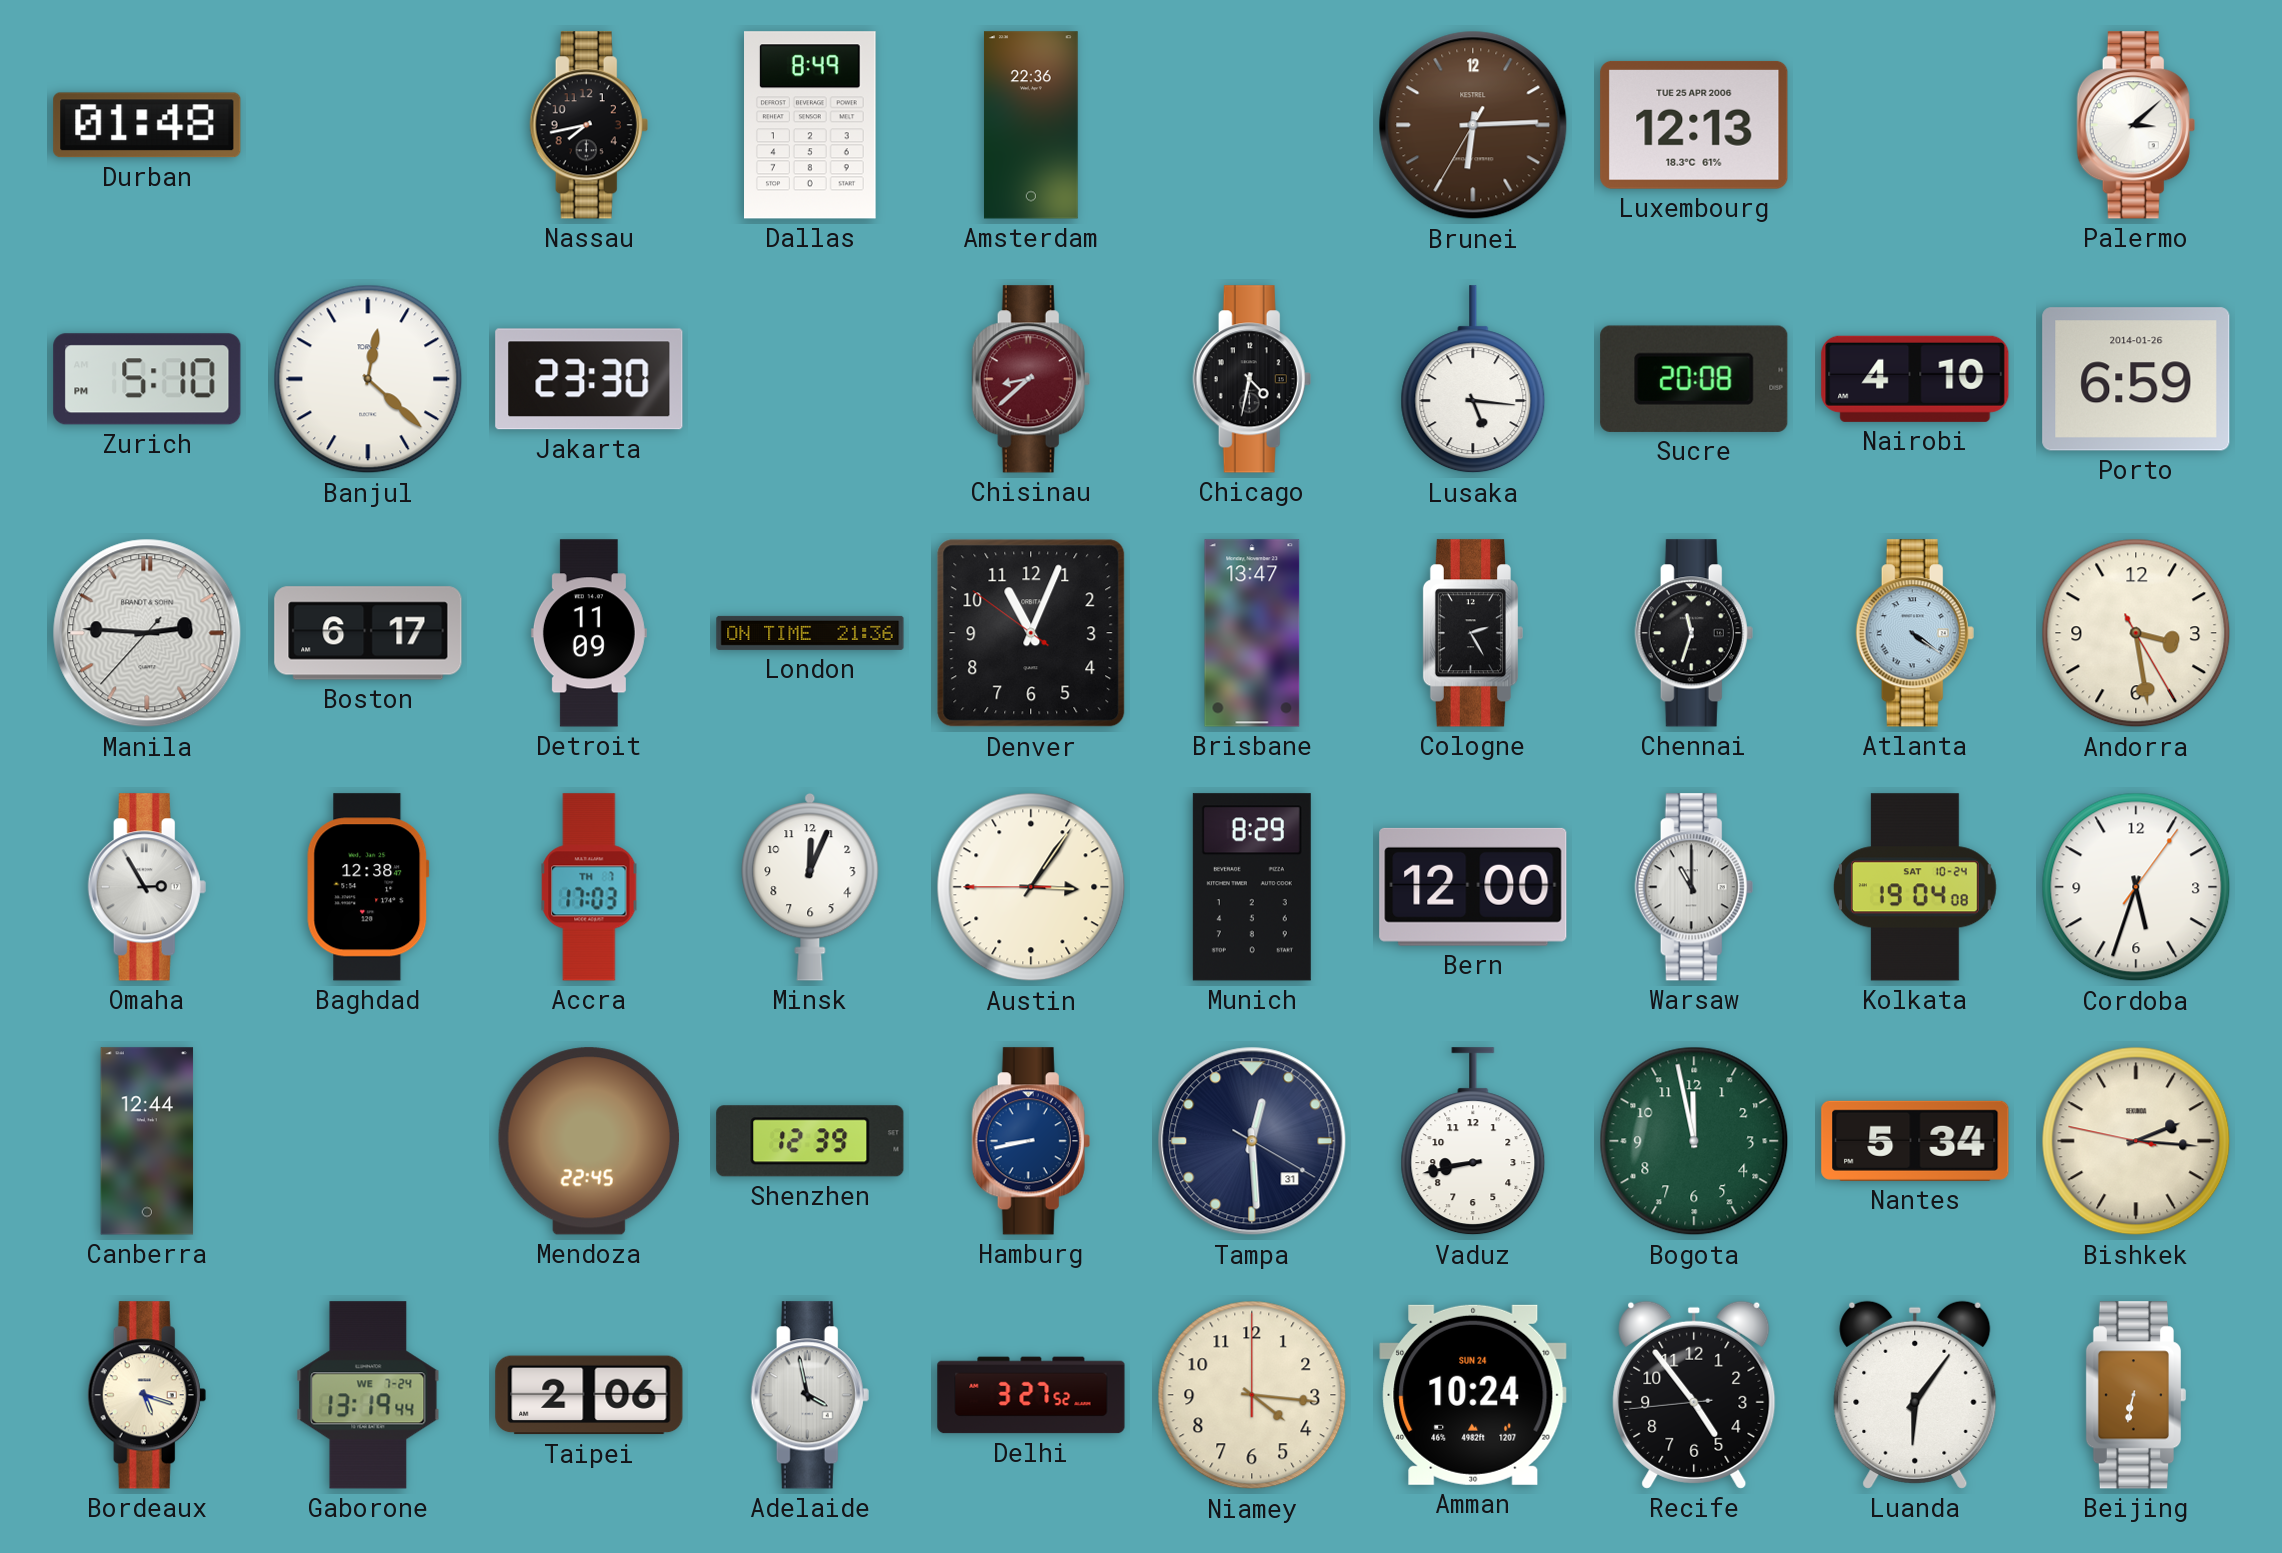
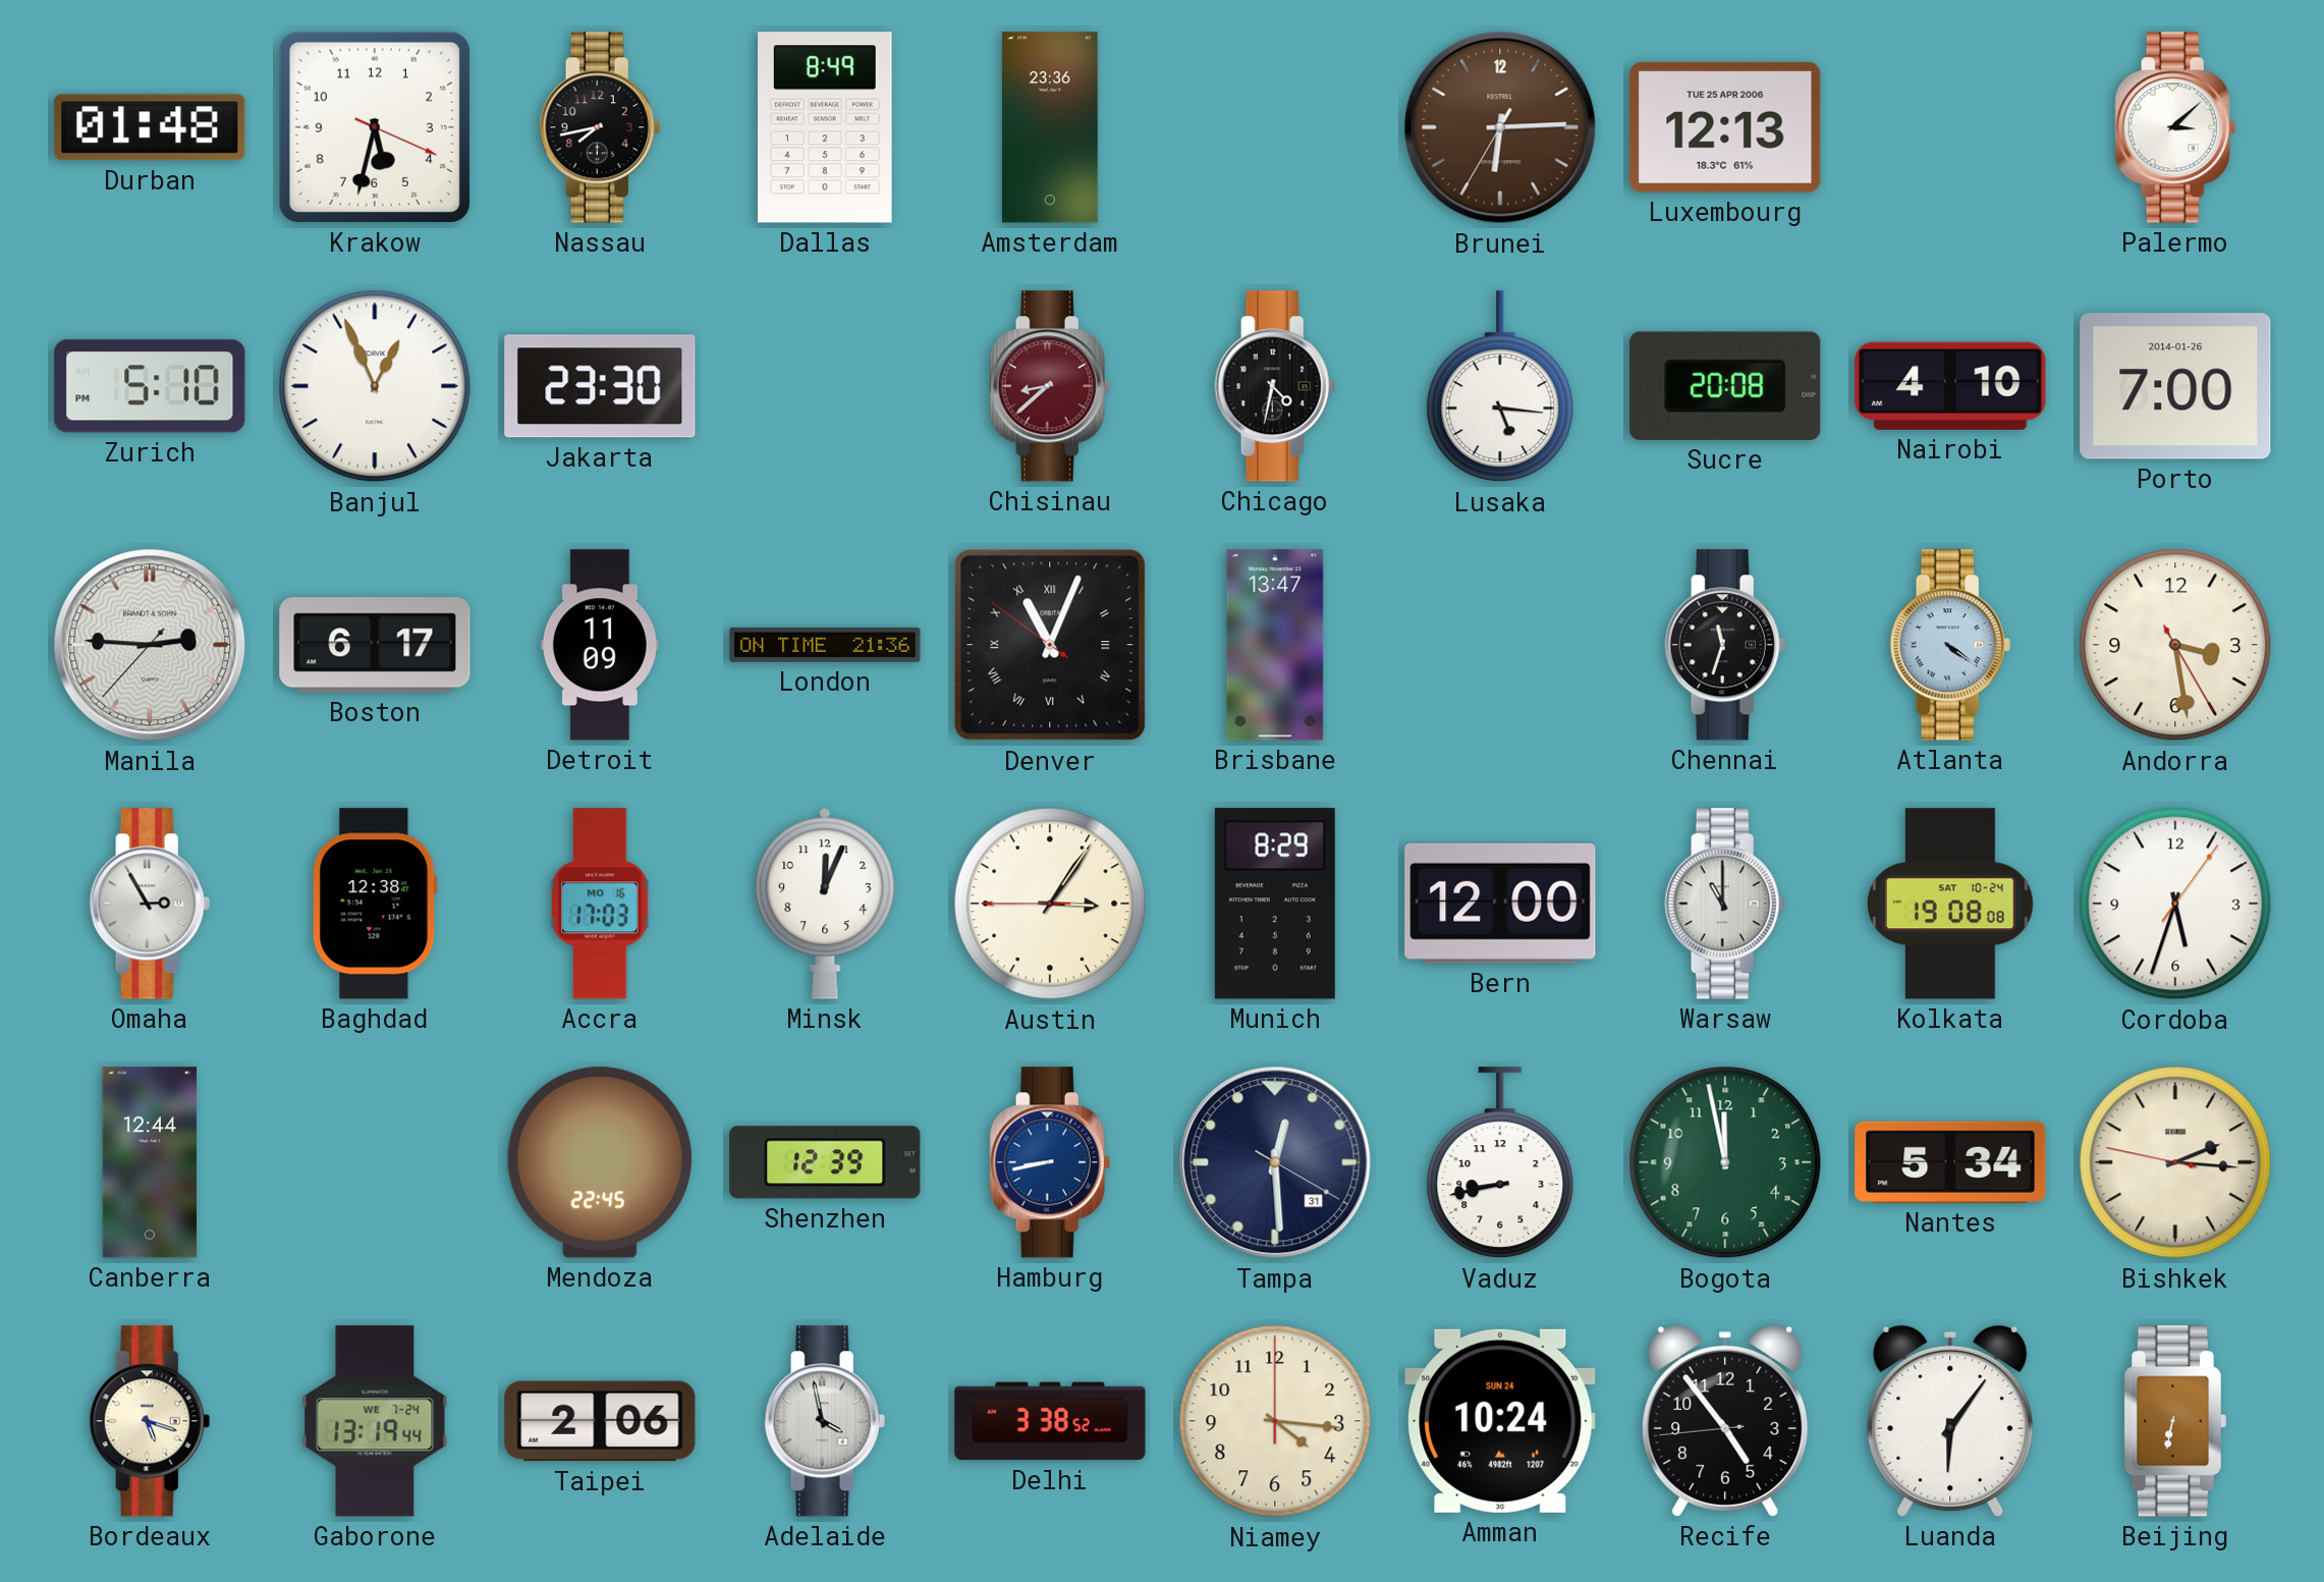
Krakow: none -> 5:32
Amsterdam: 22:36 -> 23:36
Banjul: 12:22 -> 12:56
Porto: 6:59 -> 7:00
Denver numerals: Arabic -> Roman
Cologne: 2:25 -> none
Accra date: TH 7 -> MO 16
Kolkata: 19:04 -> 19:08
Delhi: 3:27 -> 3:38
